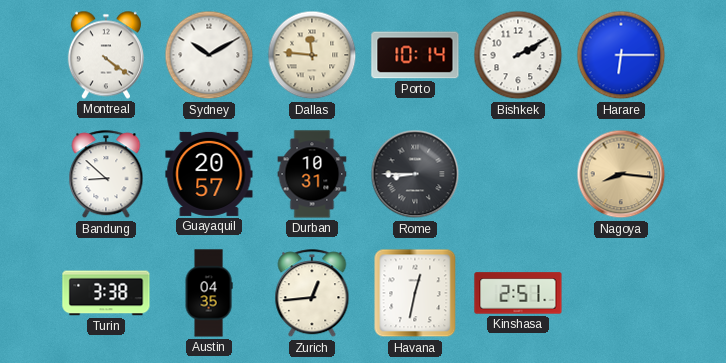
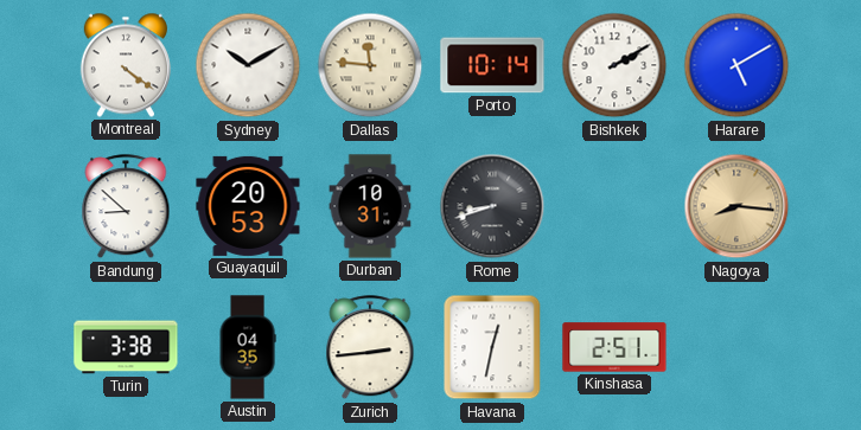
Harare: 6:15 -> 5:10
Guayaquil: 20:57 -> 20:53
Rome: 8:45 -> 8:42
Zurich: 12:44 -> 2:44
